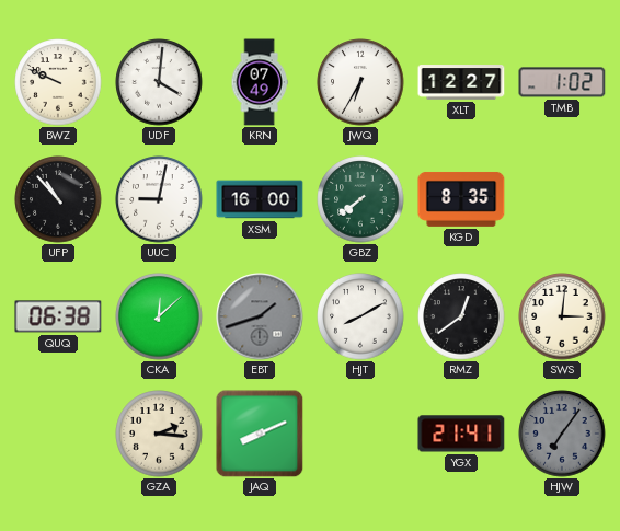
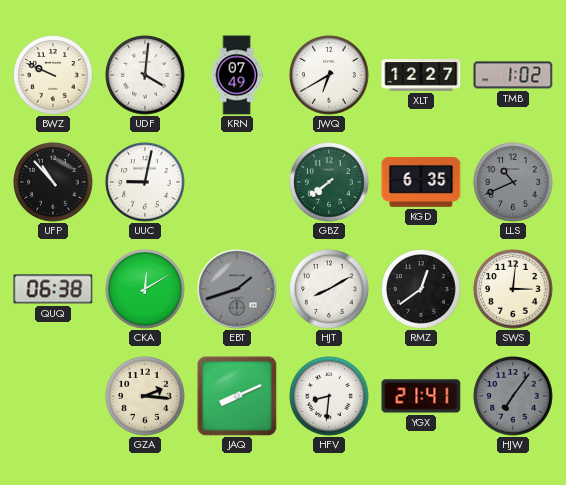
JWQ: 6:35 -> 6:40
XSM: 16:00 -> none
KGD: 8:35 -> 6:35
LLS: none -> 10:41
CKA: 12:08 -> 12:10
HFV: none -> 8:31
